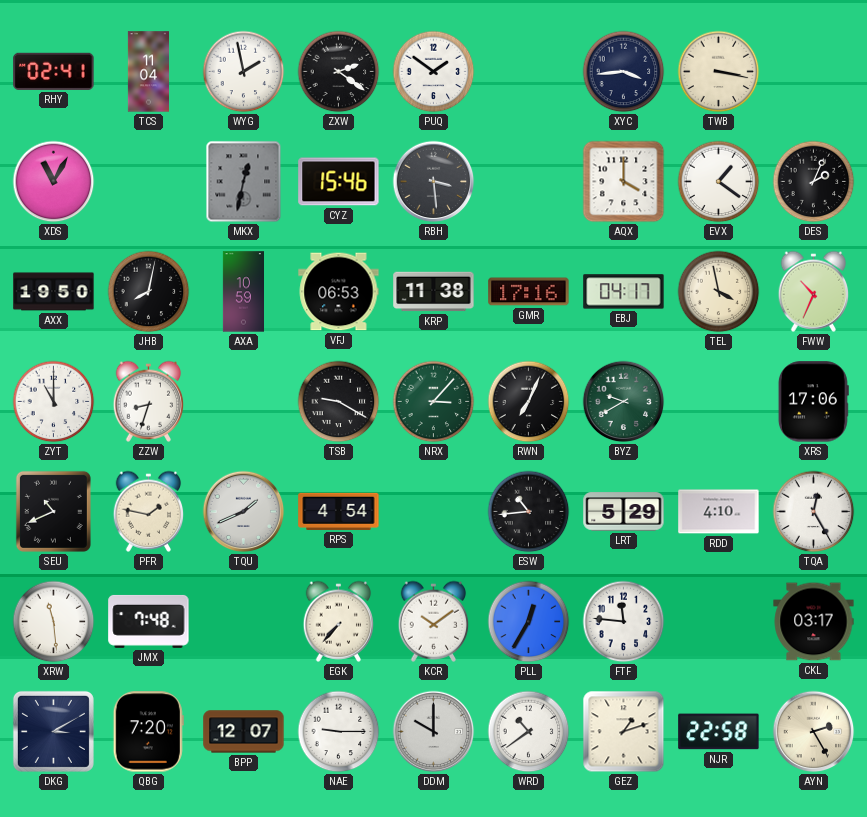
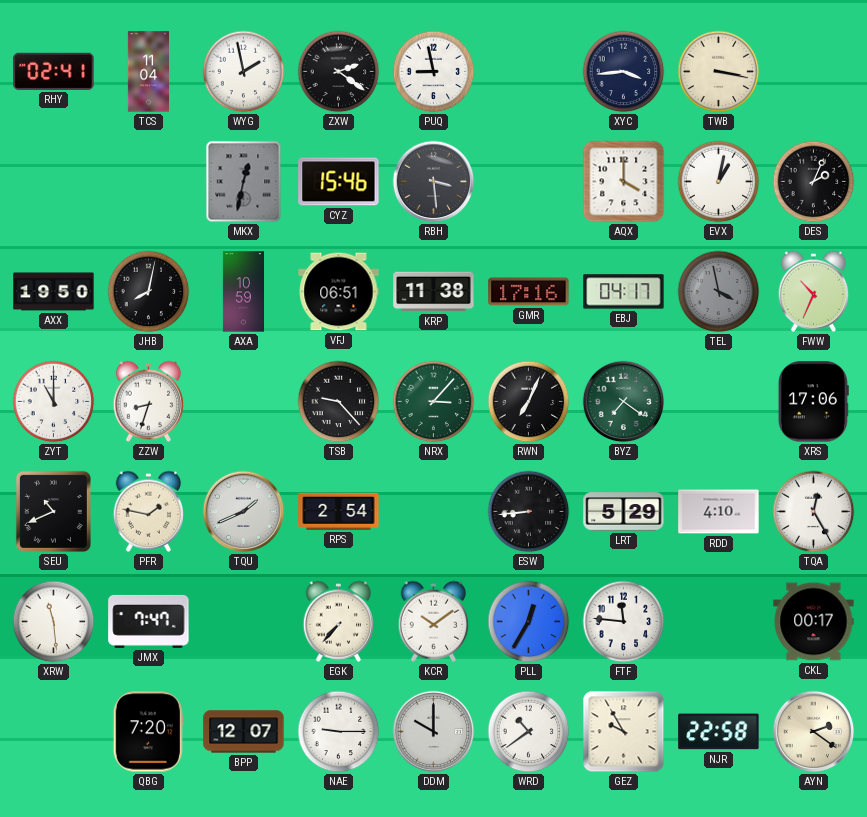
PUQ: 1:51 -> 8:58
XDS: 11:05 -> none
EVX: 1:21 -> 1:02
VFJ: 06:53 -> 06:51
TEL dial: cream -> grey
TSB: 9:20 -> 9:23
BYZ: 9:40 -> 7:21
RPS: 4:54 -> 2:54
ESW: 10:44 -> 8:44
JMX: 7:48 -> 7:47
CKL: 03:17 -> 00:17
DKG: 3:10 -> none
GEZ: 1:12 -> 9:55
AYN: 2:25 -> 2:21
